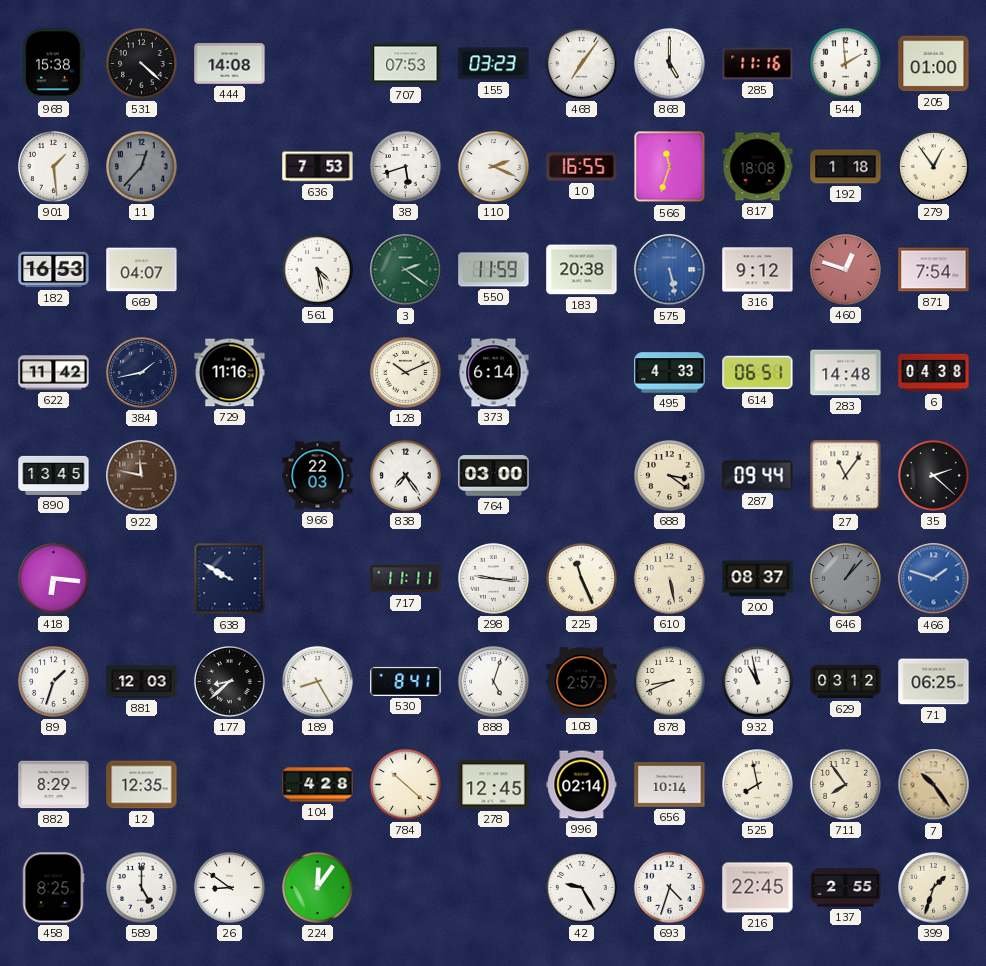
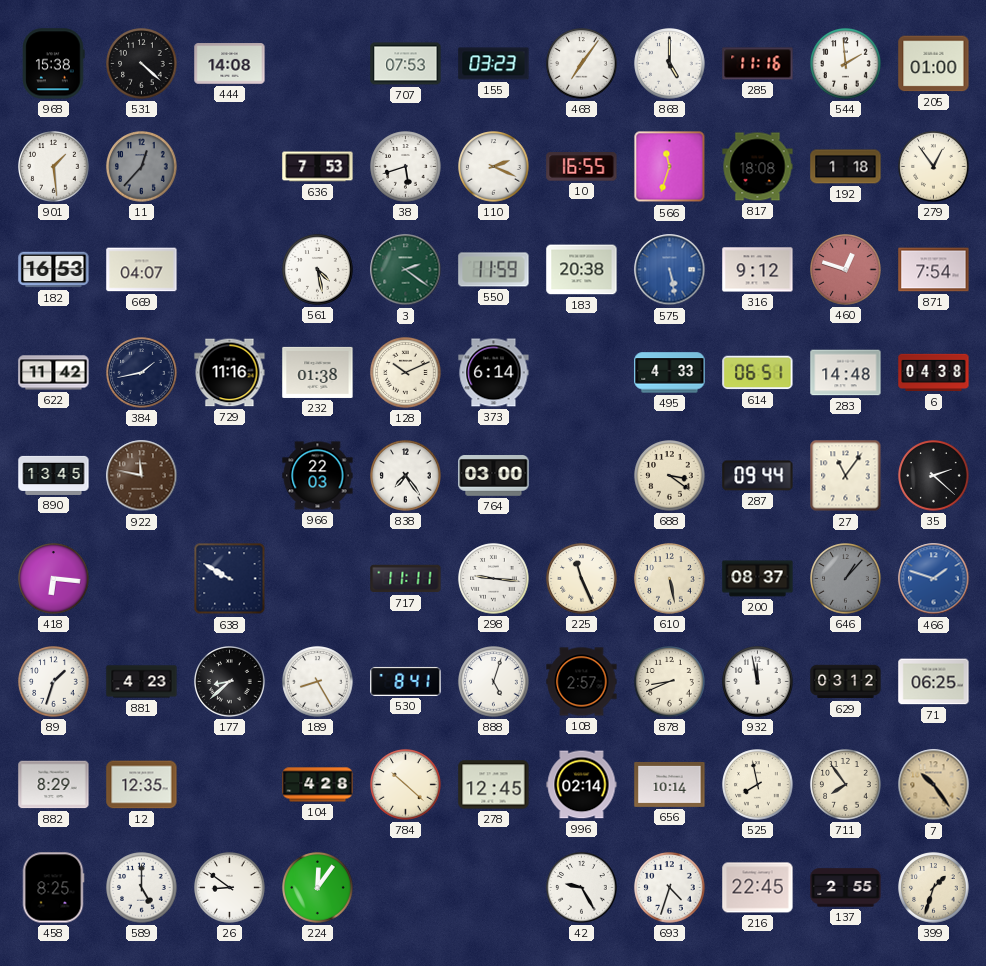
232: none -> 01:38
881: 12:03 -> 4:23
932: 10:58 -> 11:58
